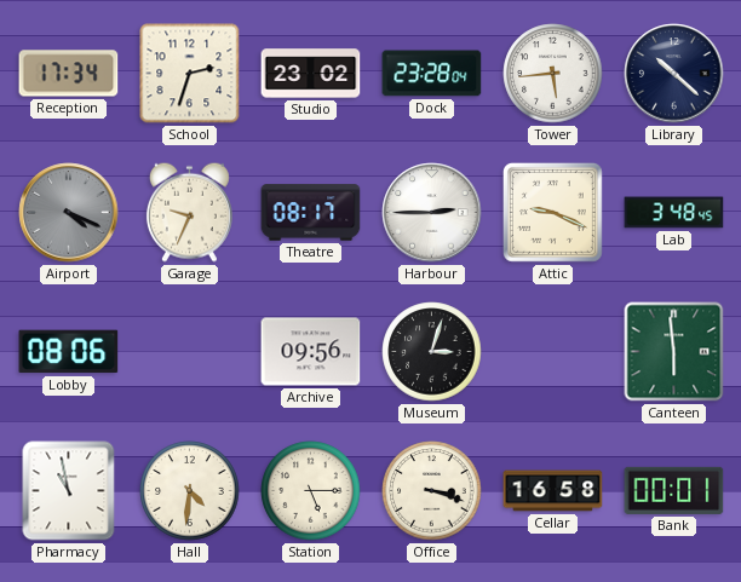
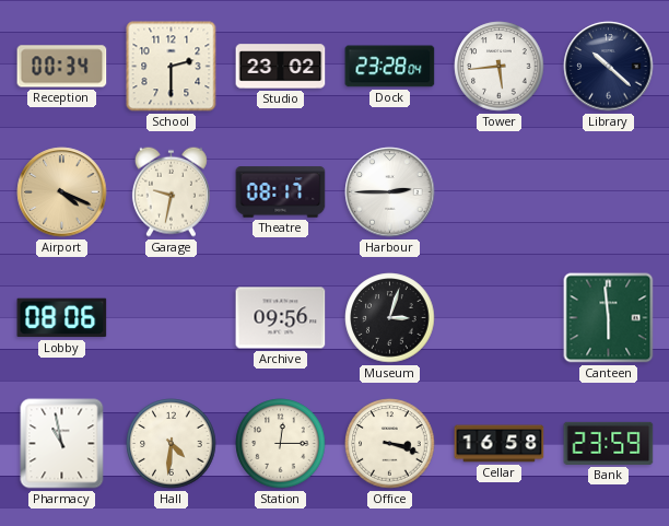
Reception: 17:34 -> 00:34
School: 2:33 -> 2:30
Airport dial: grey -> champagne
Garage: 9:34 -> 9:32
Attic: 9:19 -> none
Lab: 3:48 -> none
Station: 5:15 -> 12:15
Bank: 00:01 -> 23:59
